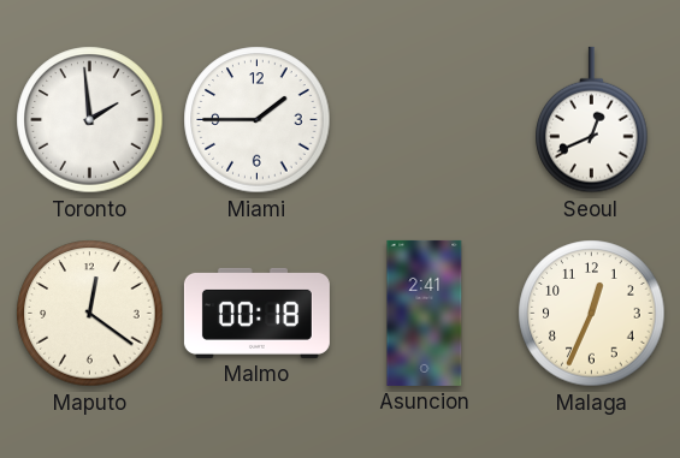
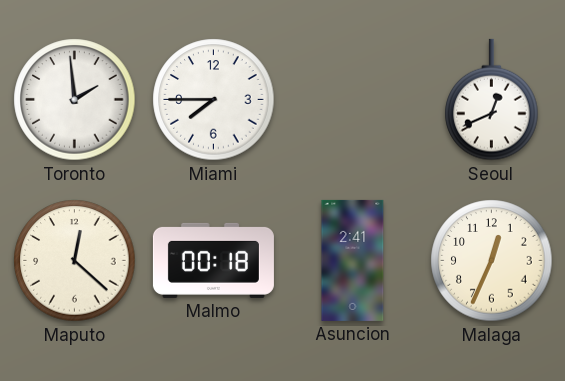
Miami: 1:45 -> 7:45
Maputo: 12:21 -> 12:22
